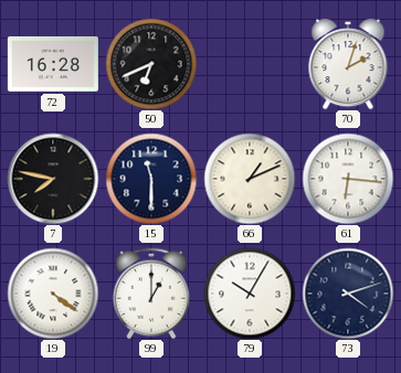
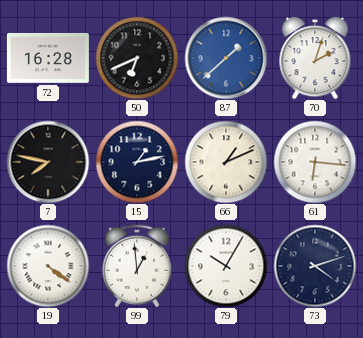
87: none -> 1:38
15: 11:30 -> 1:13
99: 1:00 -> 12:59
